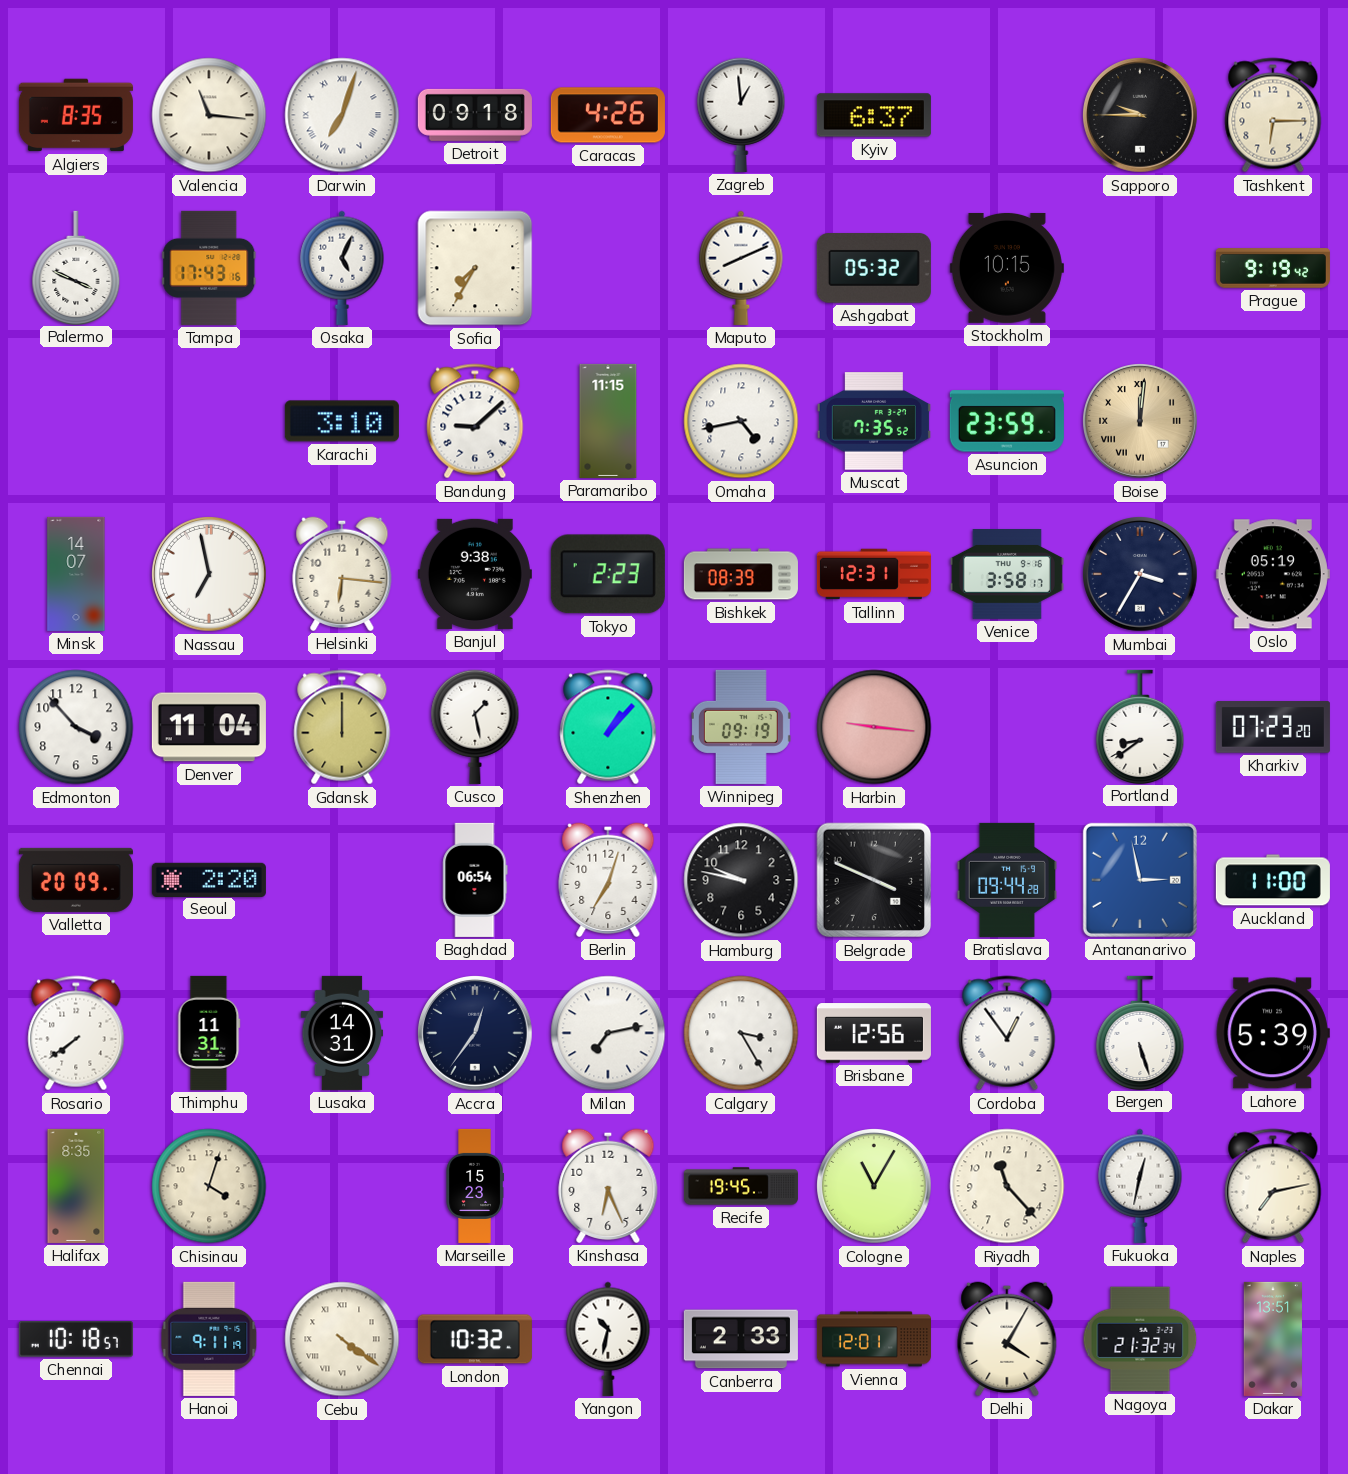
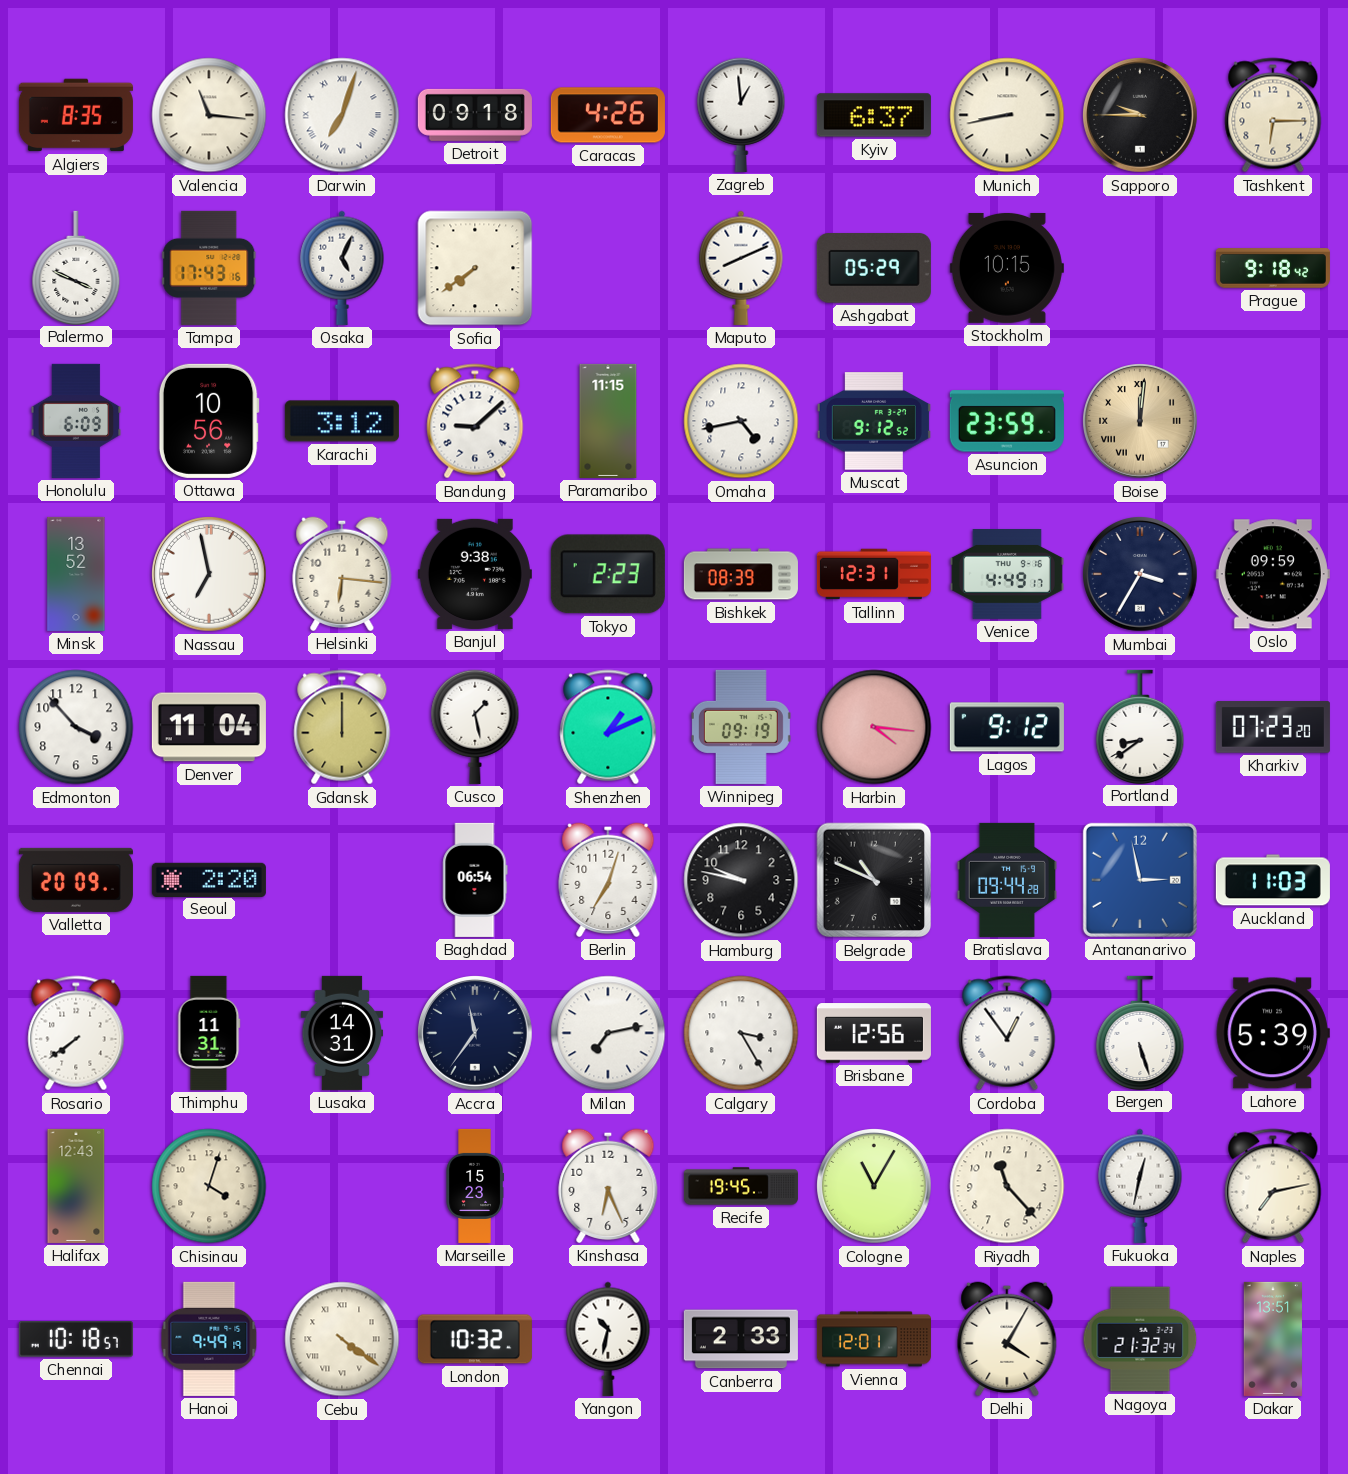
Munich: none -> 8:43
Sofia: 7:35 -> 7:39
Ashgabat: 05:32 -> 05:29
Prague: 9:19 -> 9:18
Honolulu: none -> 6:09
Ottawa: none -> 10:56
Karachi: 3:10 -> 3:12
Muscat: 7:35 -> 9:12
Minsk: 14:07 -> 13:52
Venice: 3:58 -> 4:49
Oslo: 05:19 -> 09:59
Shenzhen: 1:07 -> 1:11
Harbin: 9:16 -> 4:16
Lagos: none -> 9:12
Belgrade: 3:49 -> 10:49
Auckland: 11:00 -> 11:03
Accra: 12:36 -> 11:36
Halifax: 8:35 -> 12:43
Hanoi: 9:11 -> 9:49
